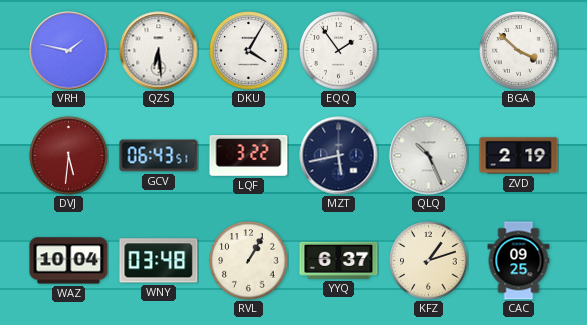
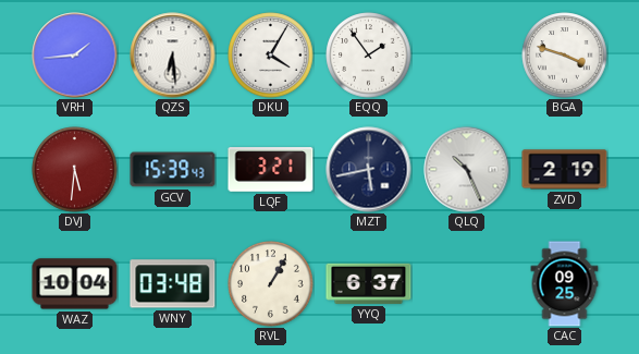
VRH: 1:47 -> 1:44
BGA: 3:52 -> 3:48
GCV: 06:43 -> 15:39
LQF: 3:22 -> 3:21
KFZ: 1:12 -> none
